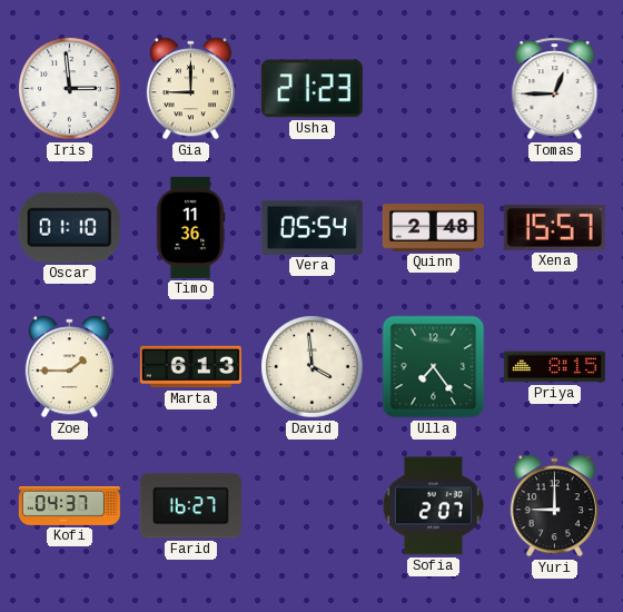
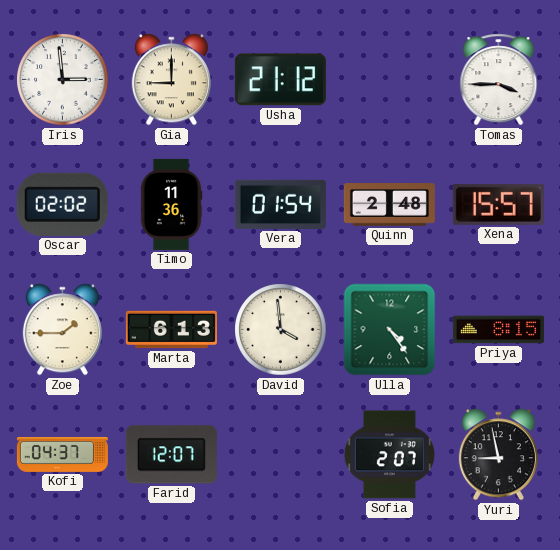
Usha: 21:23 -> 21:12
Tomas: 12:45 -> 3:45
Oscar: 01:10 -> 02:02
Vera: 05:54 -> 01:54
Ulla: 7:24 -> 4:24
Farid: 16:27 -> 12:07
Yuri: 9:00 -> 8:58
